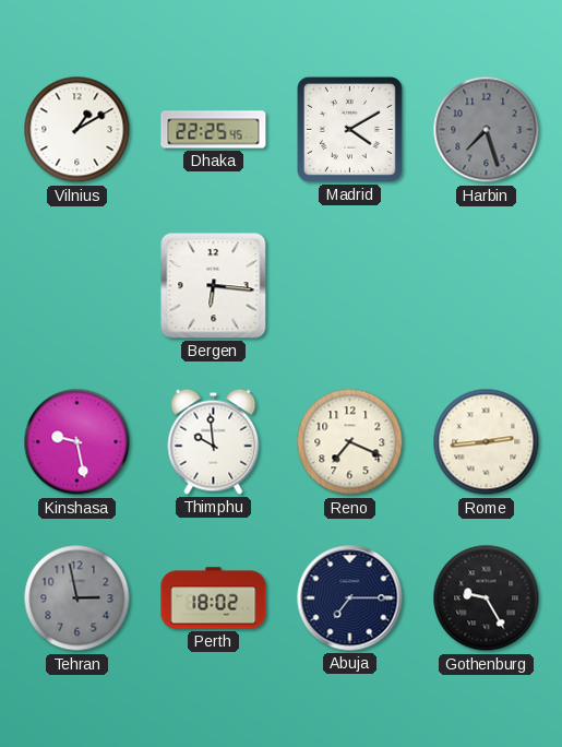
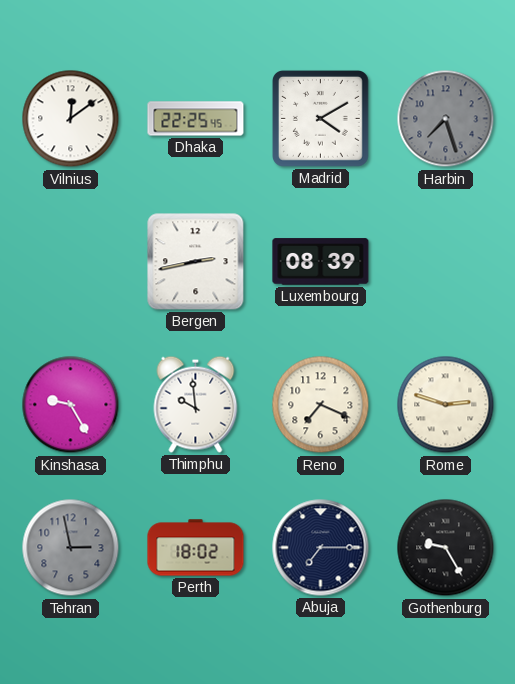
Vilnius: 1:10 -> 12:09
Bergen: 6:16 -> 2:43
Luxembourg: none -> 08:39
Kinshasa: 9:28 -> 9:25
Rome: 2:44 -> 2:48
